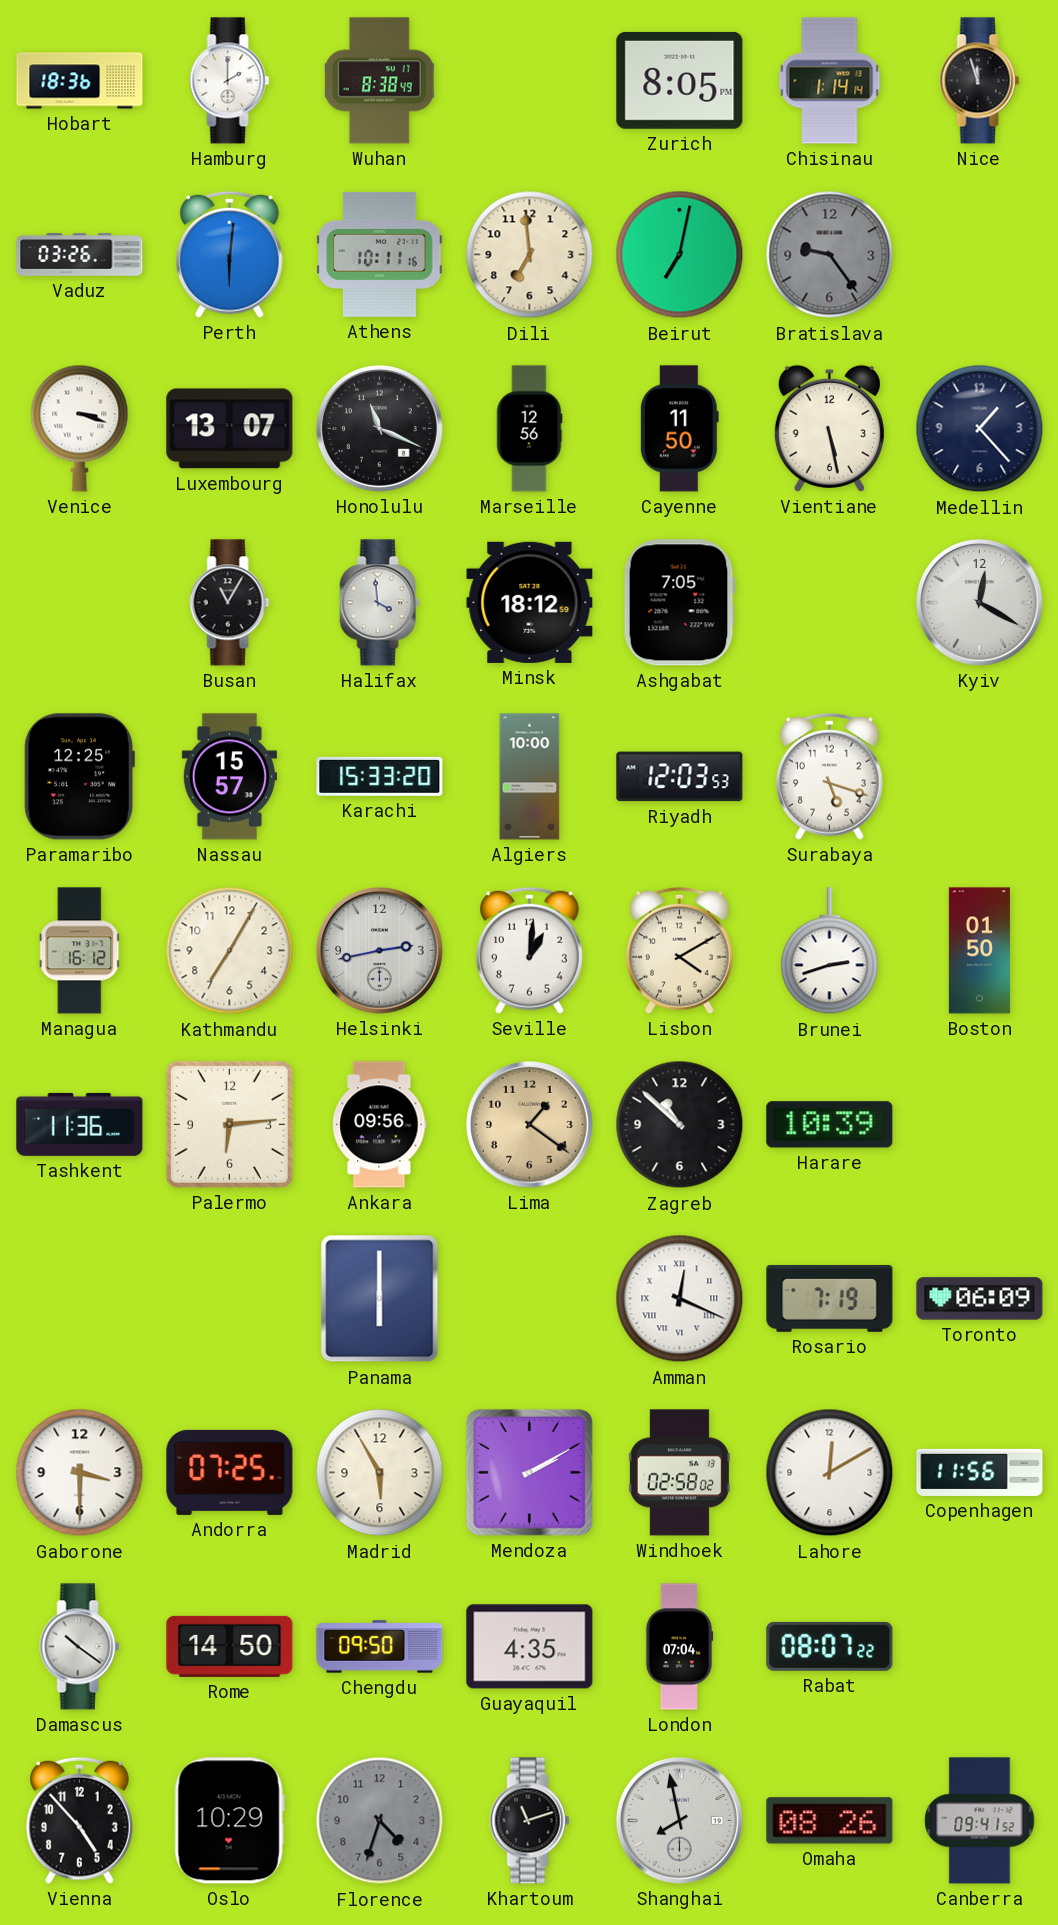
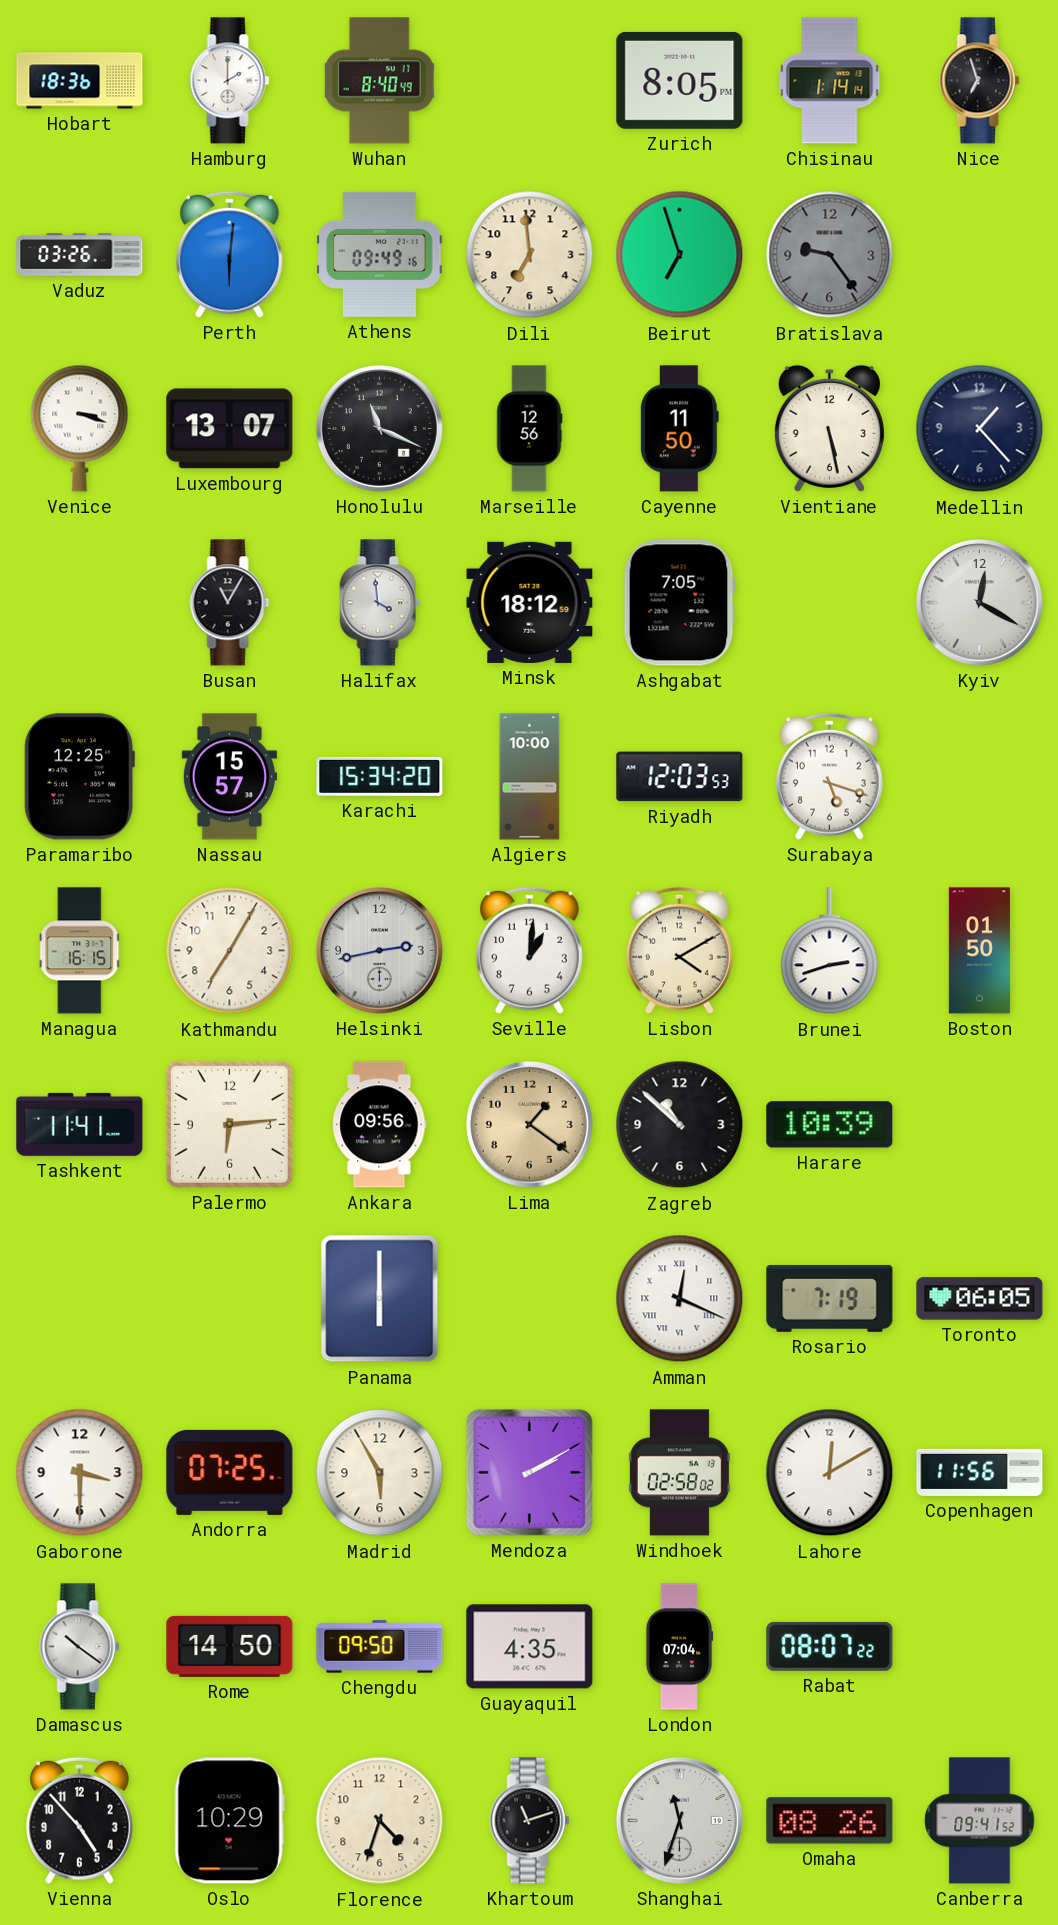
Wuhan: 8:38 -> 8:40
Nice: 11:57 -> 6:57
Athens: 10:11 -> 09:49
Beirut: 7:02 -> 6:57
Karachi: 15:33 -> 15:34
Managua: 16:12 -> 16:15
Tashkent: 11:36 -> 11:41
Toronto: 06:09 -> 06:05
Florence dial: grey -> cream
Shanghai: 7:58 -> 11:33
